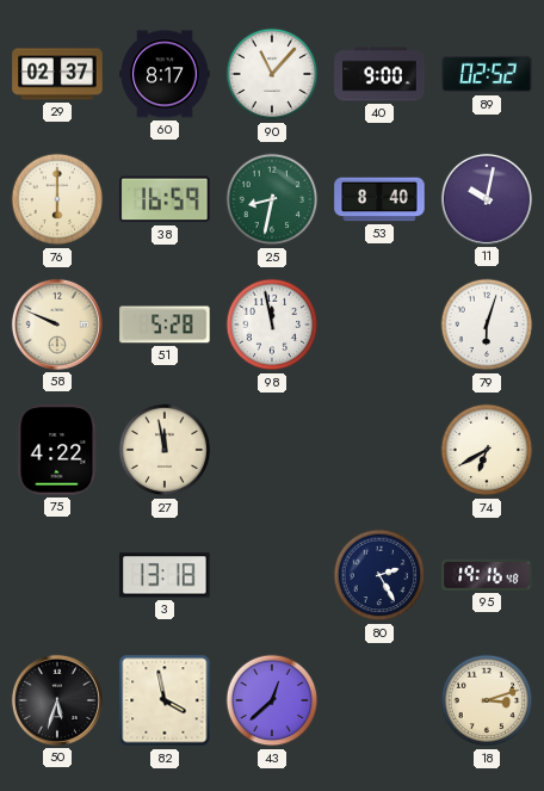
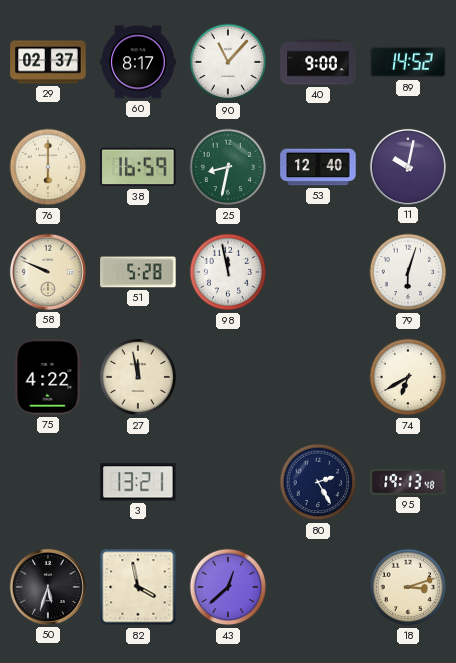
89: 02:52 -> 14:52
53: 8:40 -> 12:40
3: 13:18 -> 13:21
95: 19:16 -> 19:13
